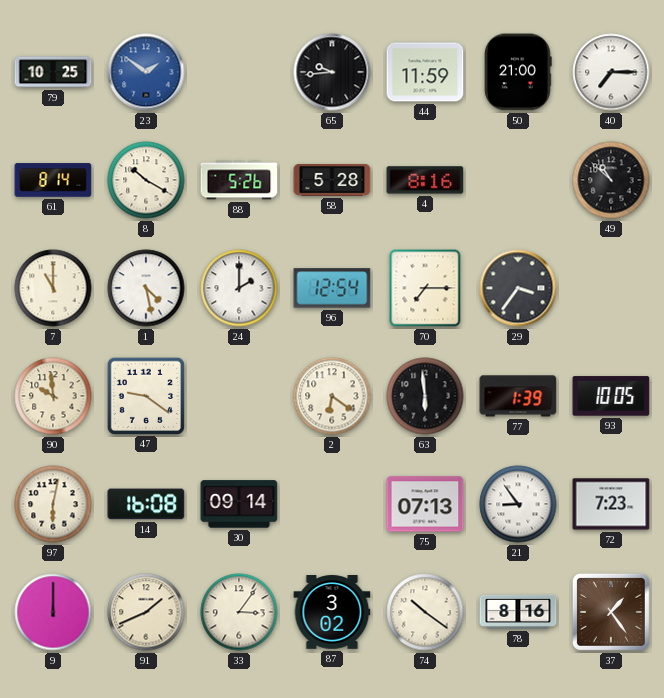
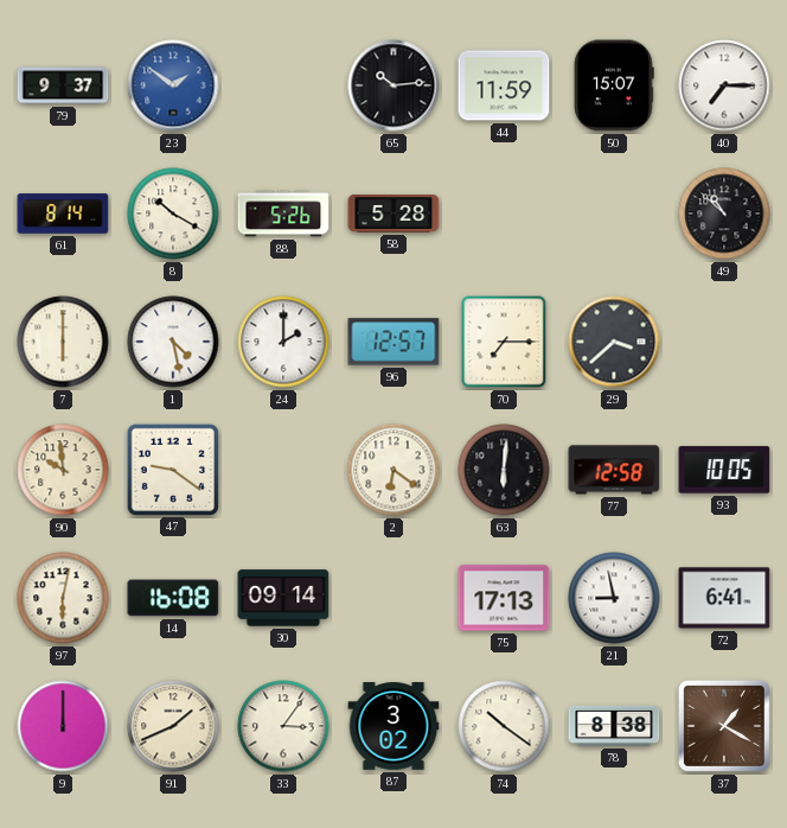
79: 10:25 -> 9:37
65: 9:44 -> 10:14
50: 21:00 -> 15:07
4: 8:16 -> none
7: 11:00 -> 6:00
96: 12:54 -> 12:57
29: 3:36 -> 3:38
63: 5:59 -> 6:01
77: 1:39 -> 12:58
75: 07:13 -> 17:13
21: 8:54 -> 8:58
72: 7:23 -> 6:41
78: 8:16 -> 8:38
37: 1:24 -> 1:20
